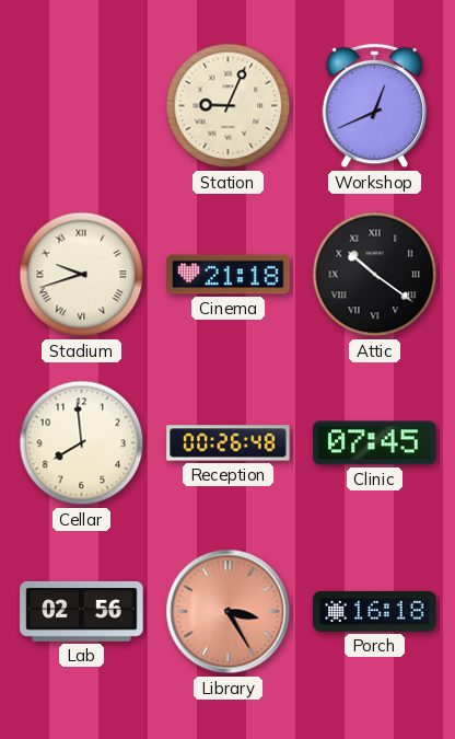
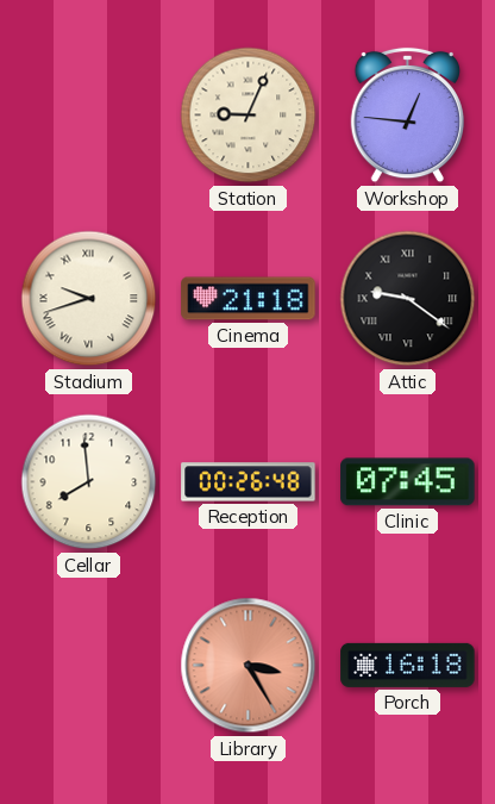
Workshop: 12:41 -> 12:46
Attic: 10:21 -> 9:21
Lab: 02:56 -> none
